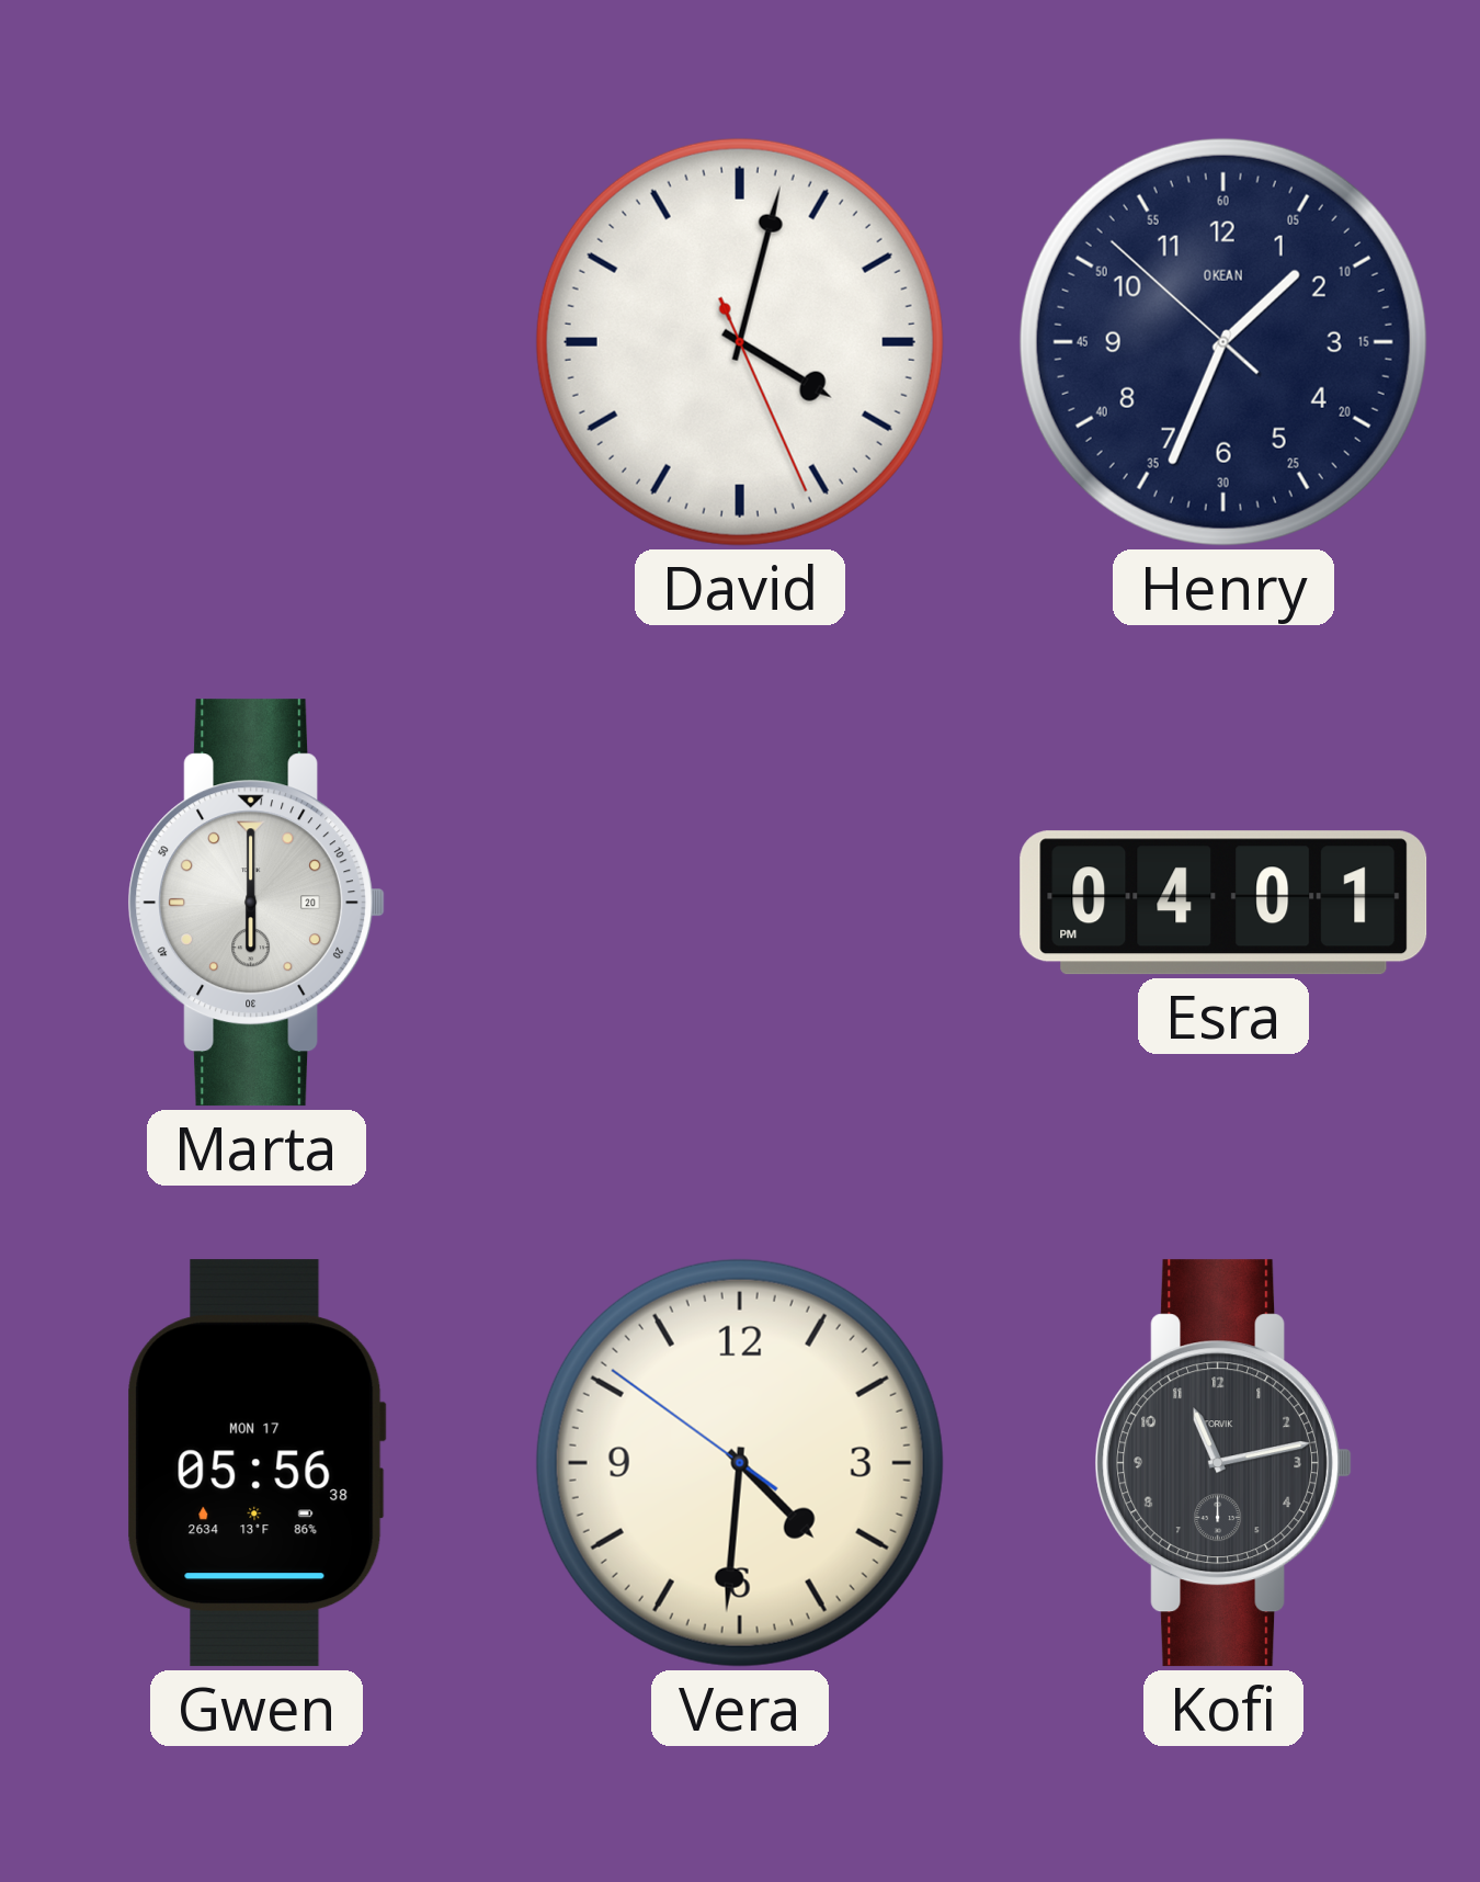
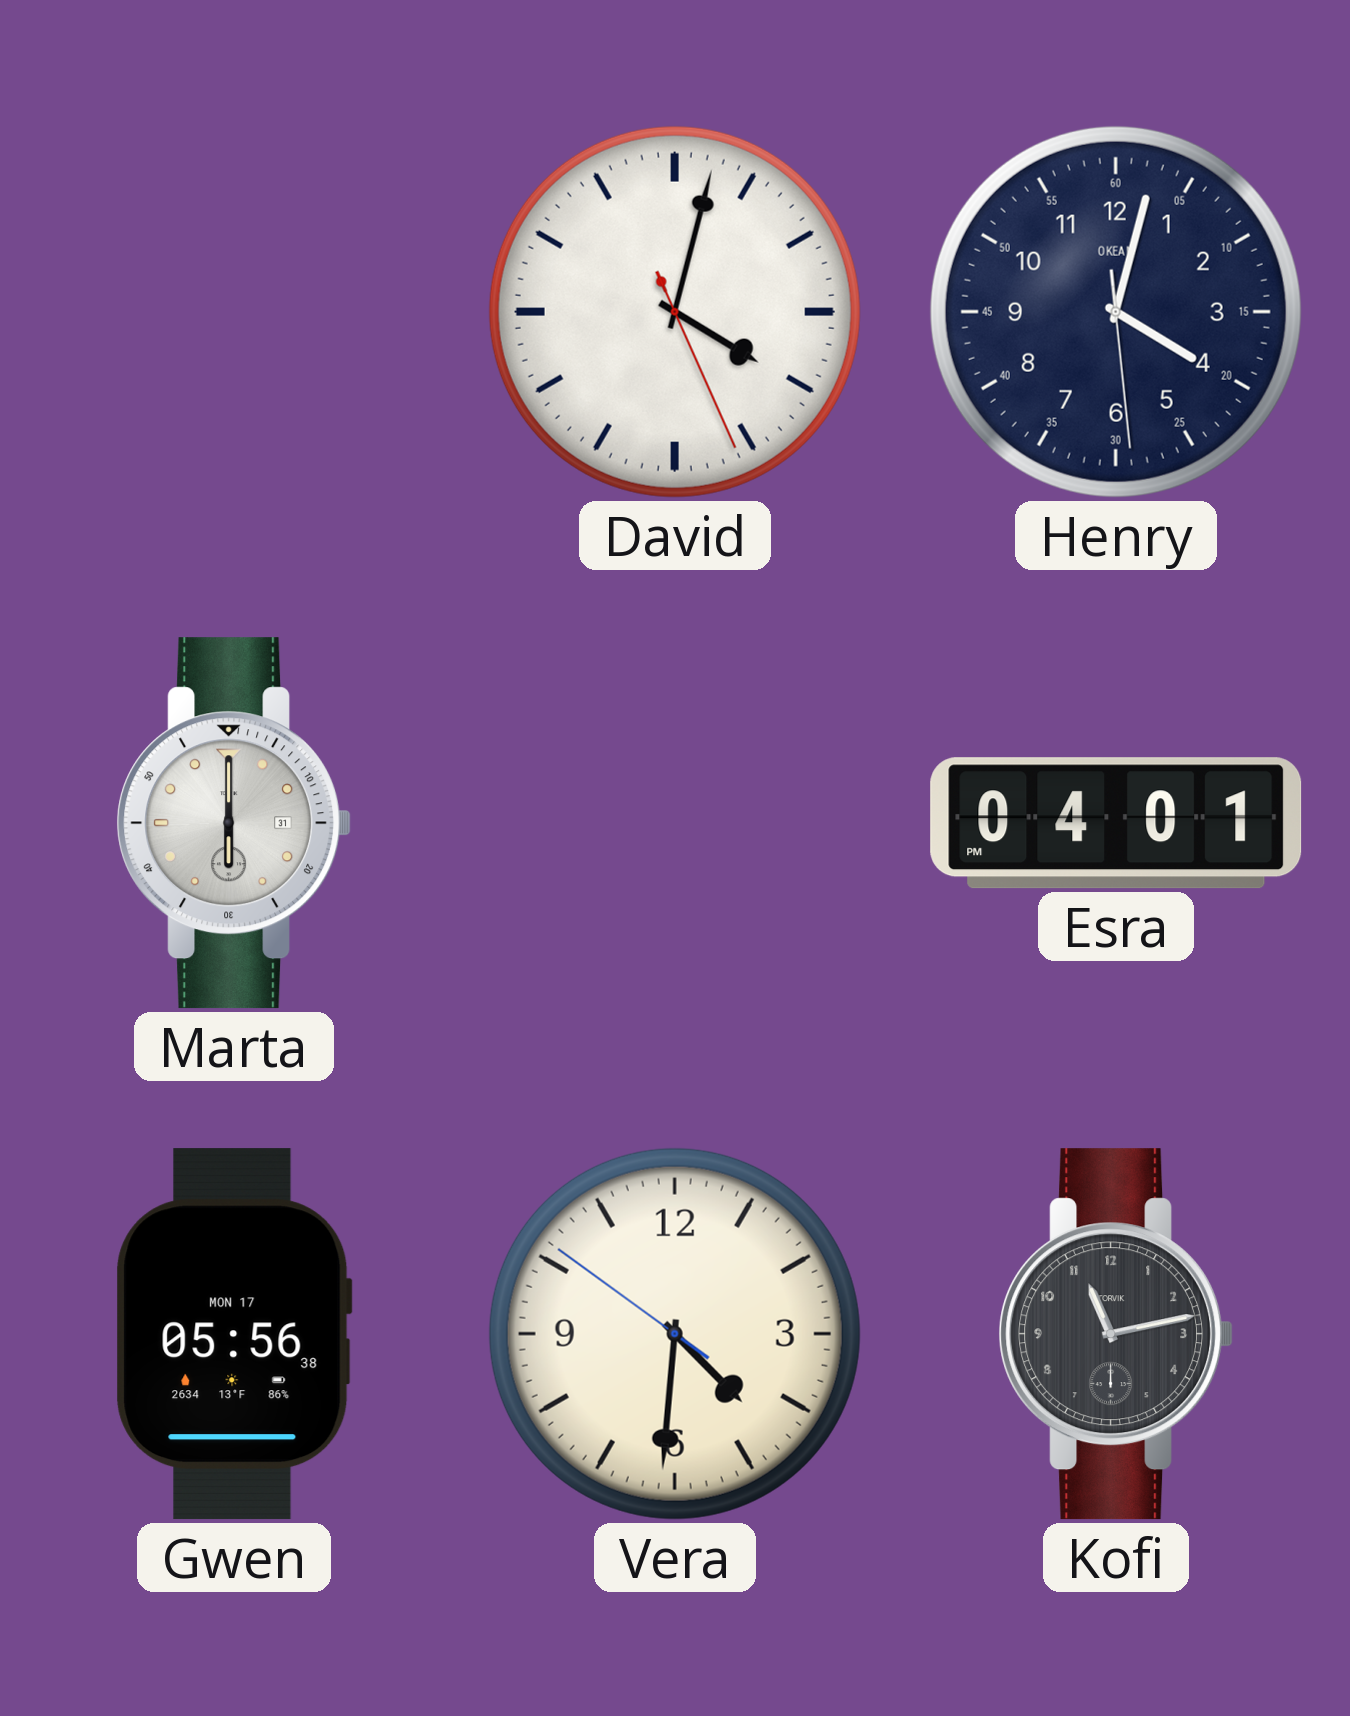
Henry: 1:33 -> 4:02
Marta date: 20 -> 31
